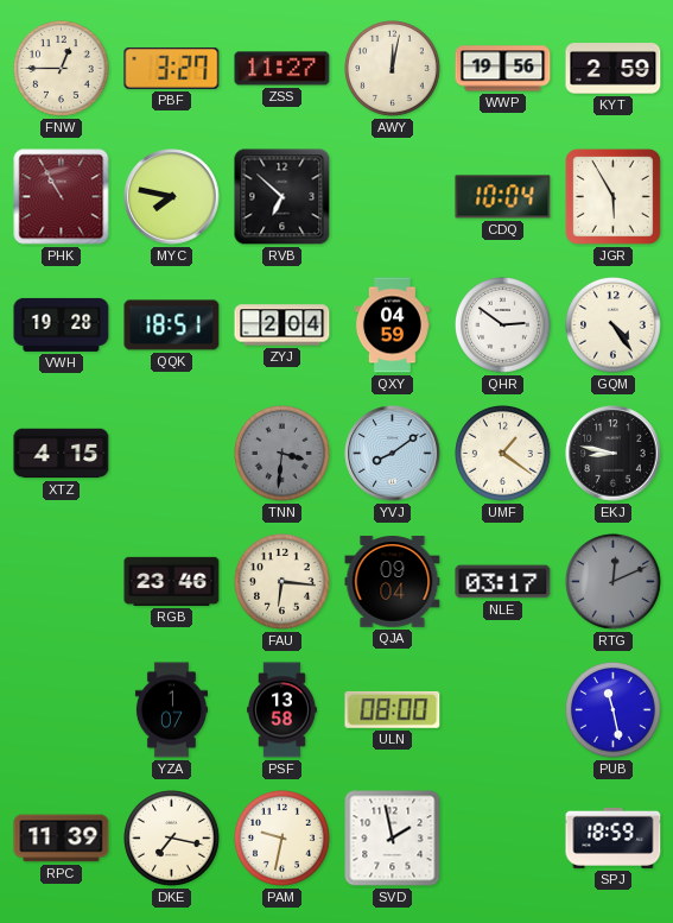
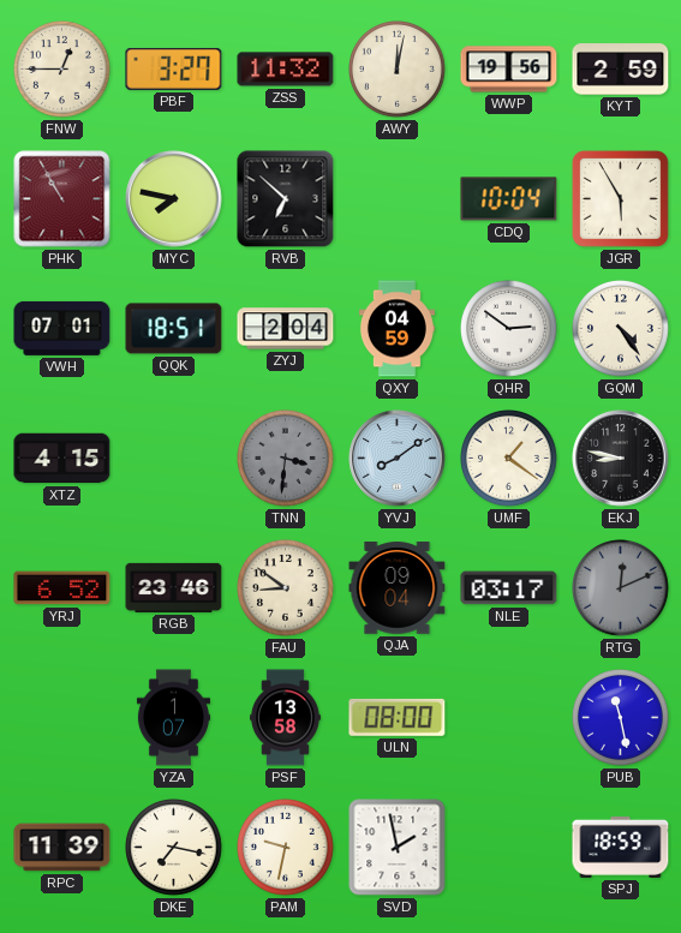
ZSS: 11:27 -> 11:32
VWH: 19:28 -> 07:01
YRJ: none -> 6:52
FAU: 6:16 -> 8:51
